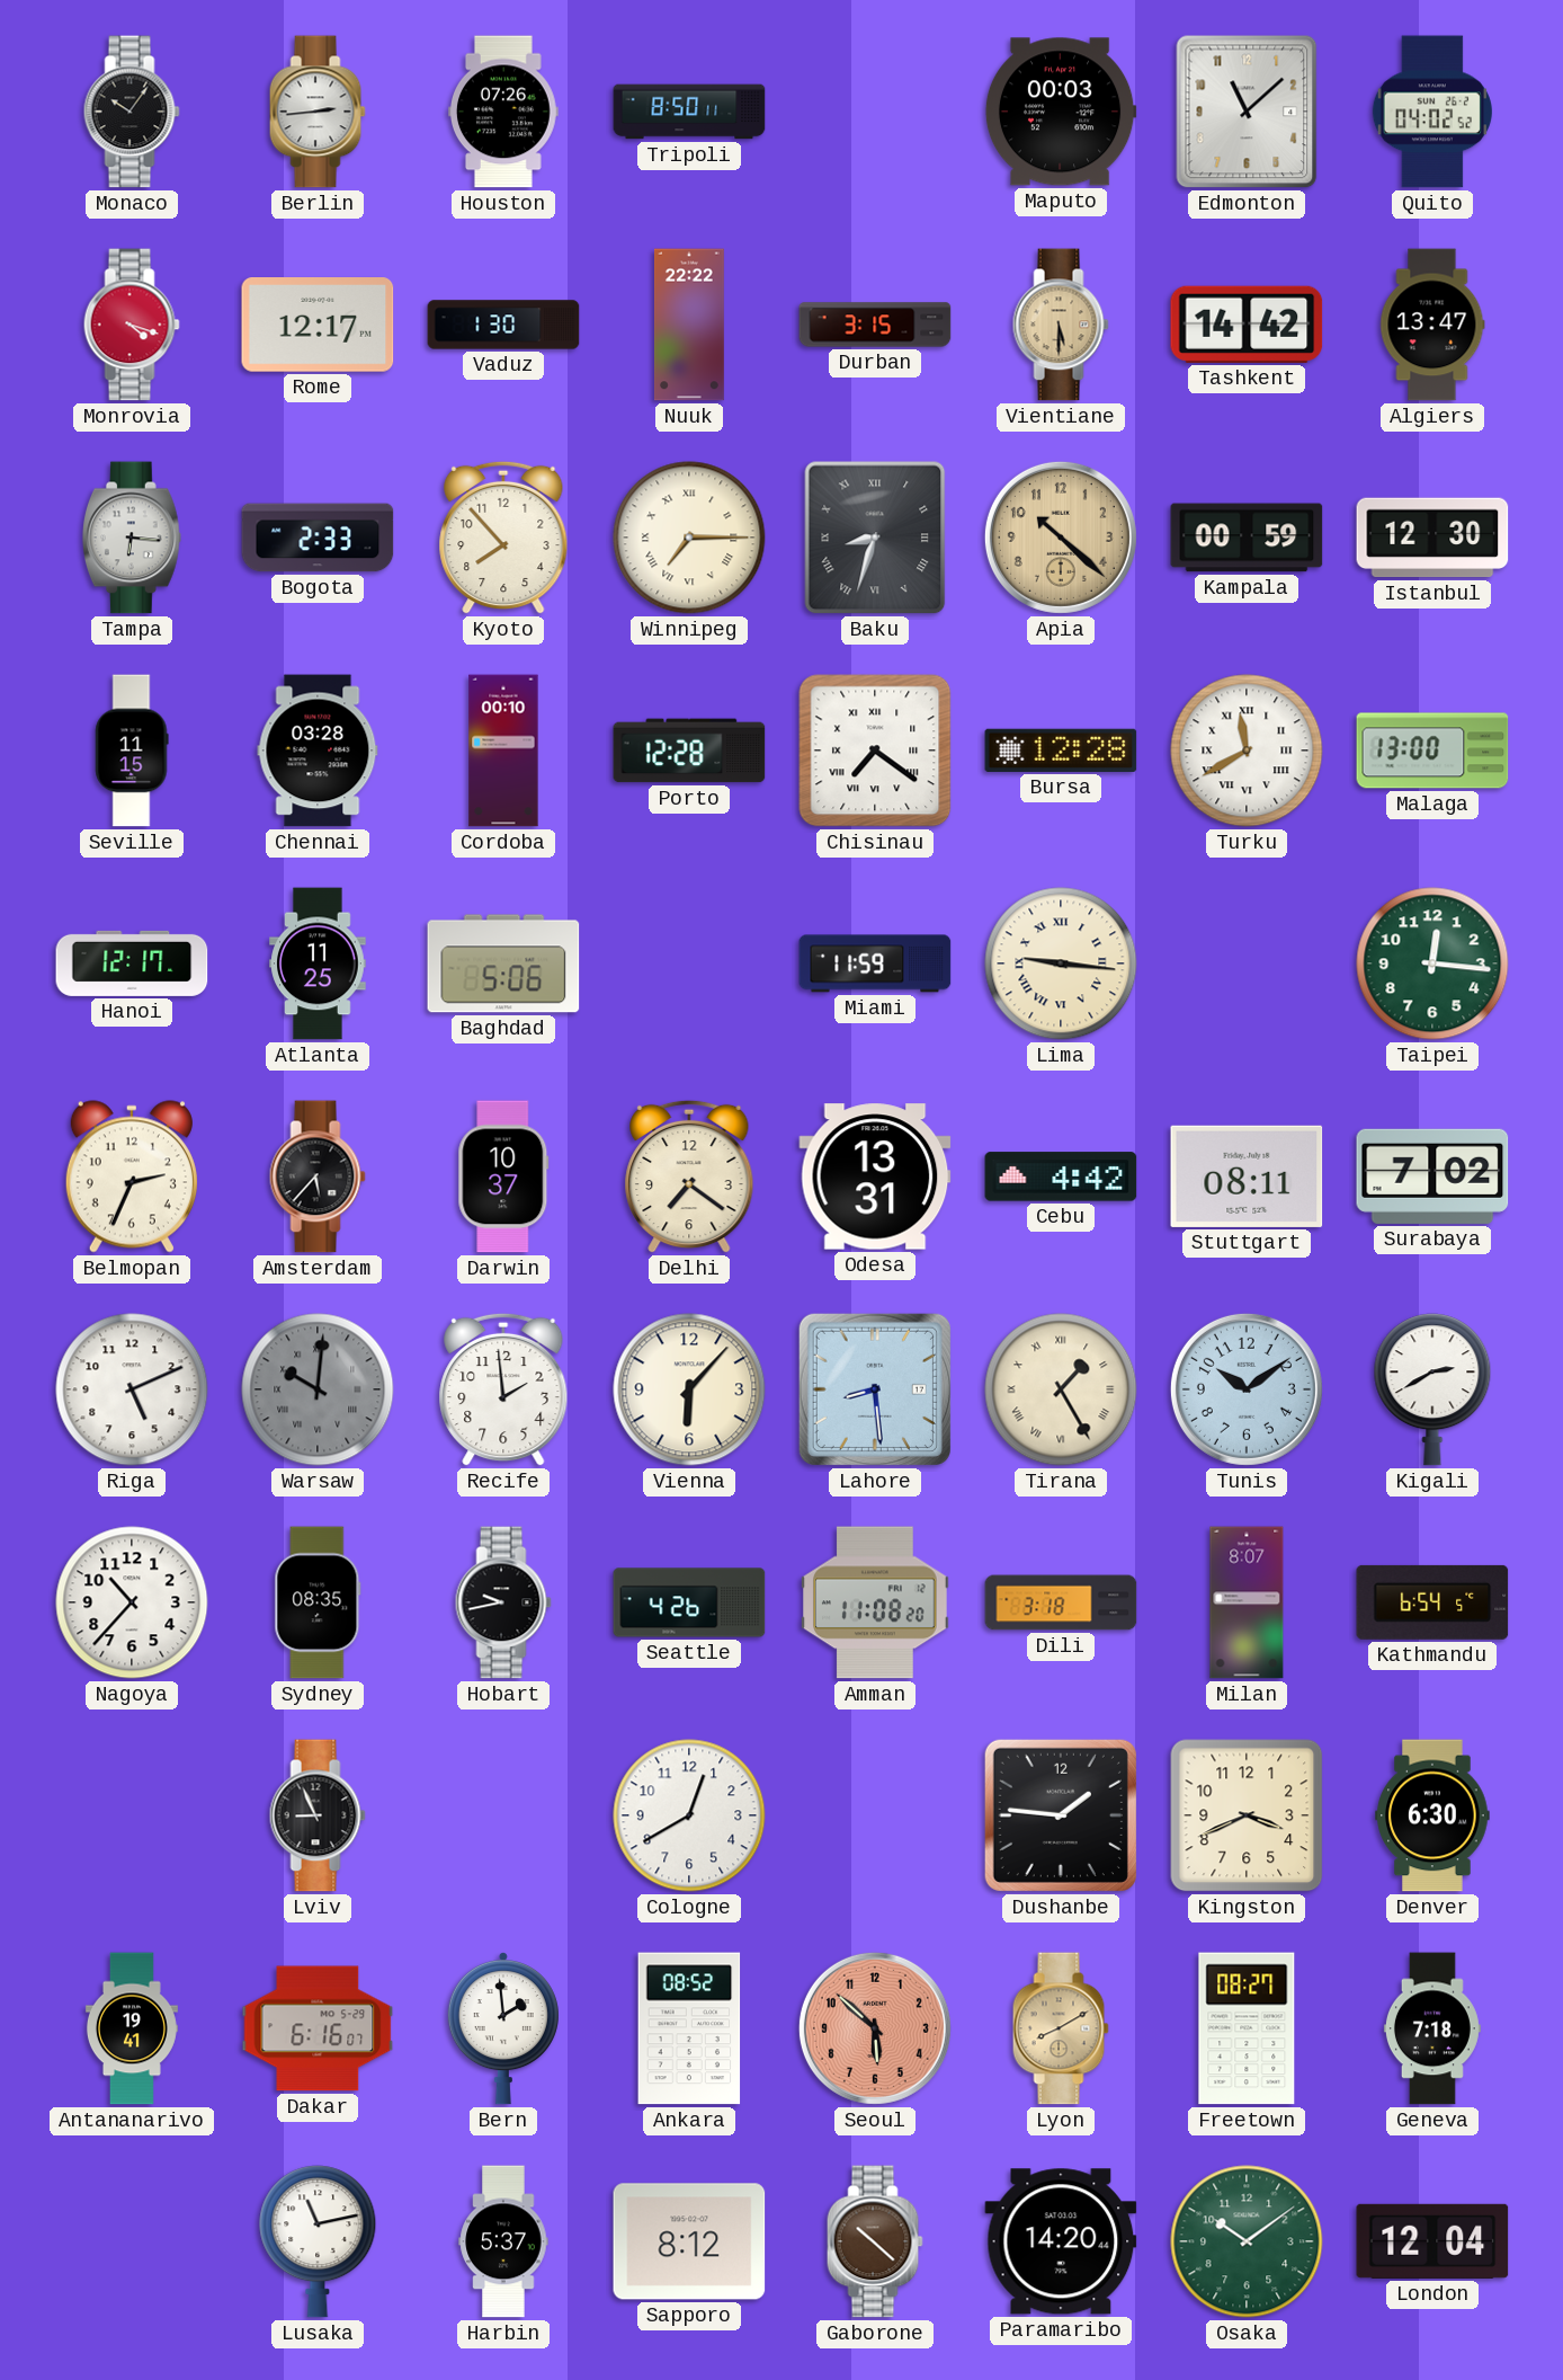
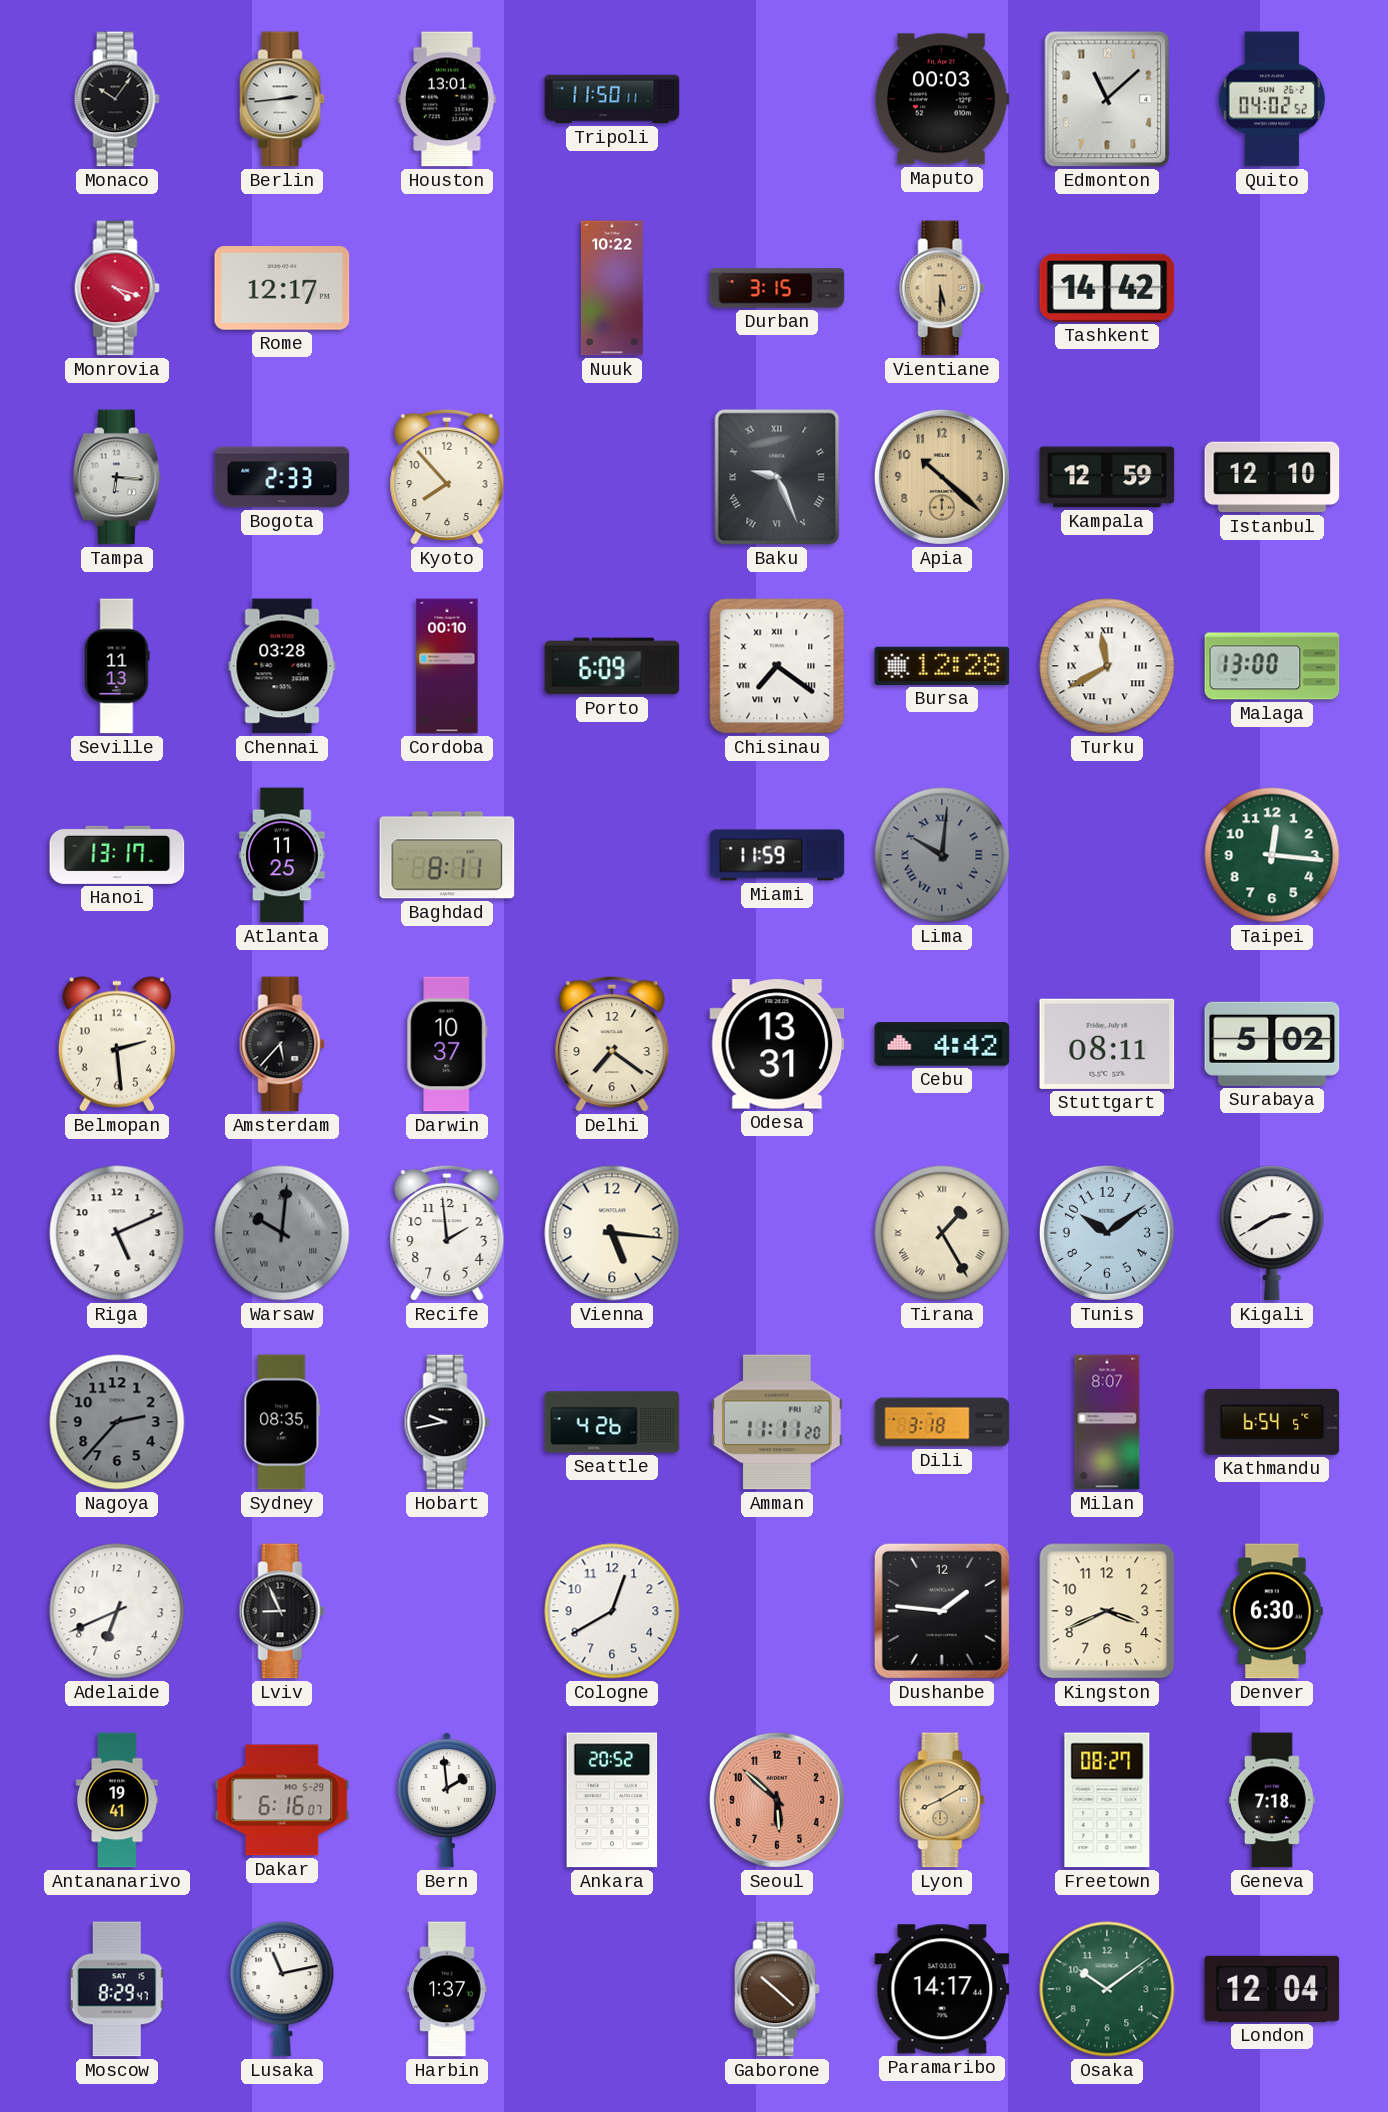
Houston: 07:26 -> 13:01
Tripoli: 8:50 -> 11:50
Vaduz: 1:30 -> none
Nuuk: 22:22 -> 10:22
Algiers: 13:47 -> none
Winnipeg: 7:15 -> none
Baku: 8:33 -> 9:26
Kampala: 00:59 -> 12:59
Istanbul: 12:30 -> 12:10
Seville: 11:15 -> 11:13
Porto: 12:28 -> 6:09
Hanoi: 12:17 -> 13:17
Baghdad: 5:06 -> 8:11
Lima: 9:16 -> 10:01
Lima dial: cream -> grey
Belmopan: 2:34 -> 2:29
Surabaya: 7:02 -> 5:02
Vienna: 6:07 -> 5:16
Lahore: 8:29 -> none
Nagoya: 10:37 -> 2:37
Nagoya dial: white -> grey
Amman: 11:08 -> 11:11
Adelaide: none -> 6:41
Ankara: 08:52 -> 20:52
Moscow: none -> 8:29
Harbin: 5:37 -> 1:37
Sapporo: 8:12 -> none
Paramaribo: 14:20 -> 14:17
